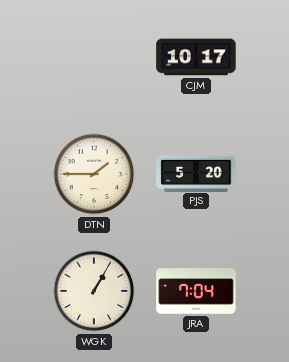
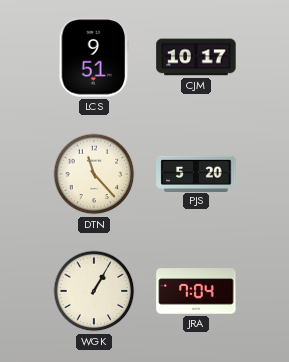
LCS: none -> 9:51
DTN: 1:45 -> 11:23
